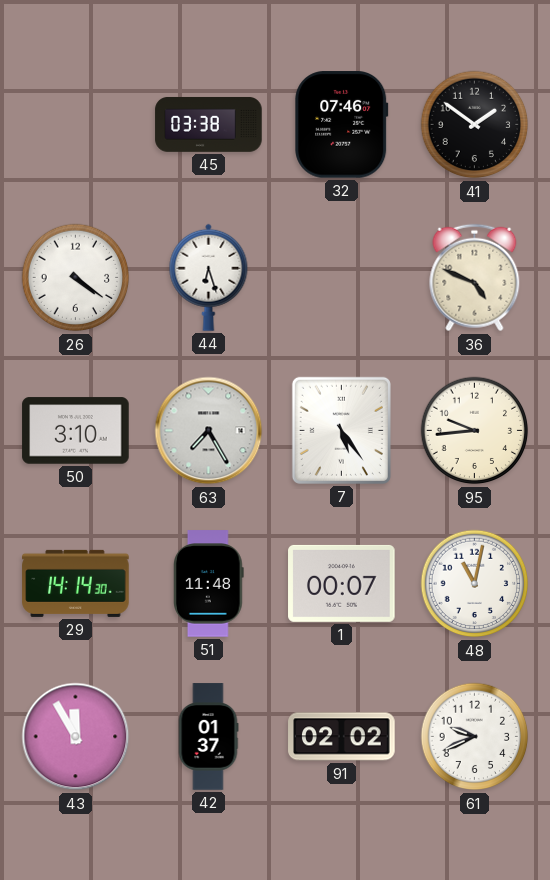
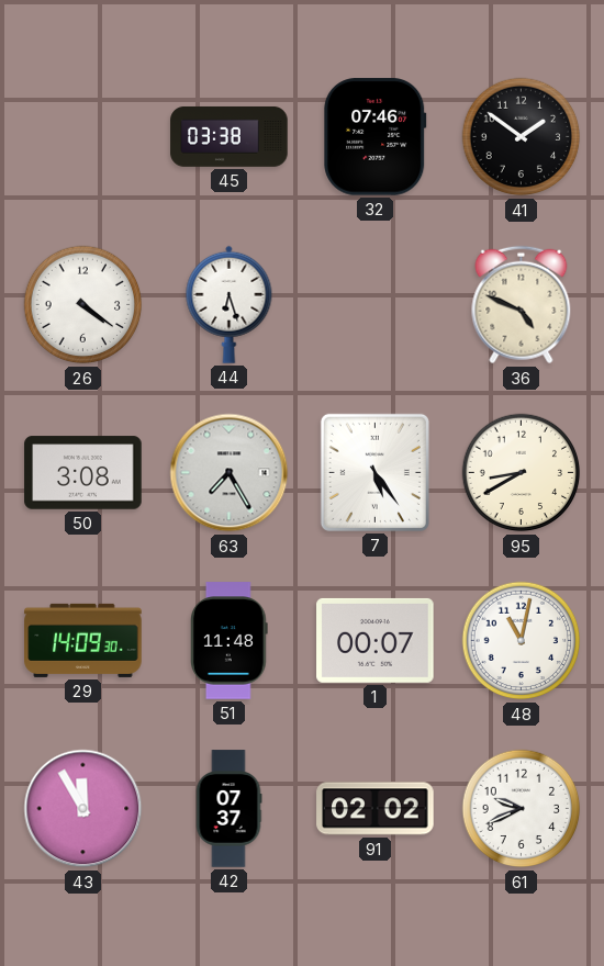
50: 3:10 -> 3:08
95: 9:44 -> 8:40
29: 14:14 -> 14:09
42: 01:37 -> 07:37
